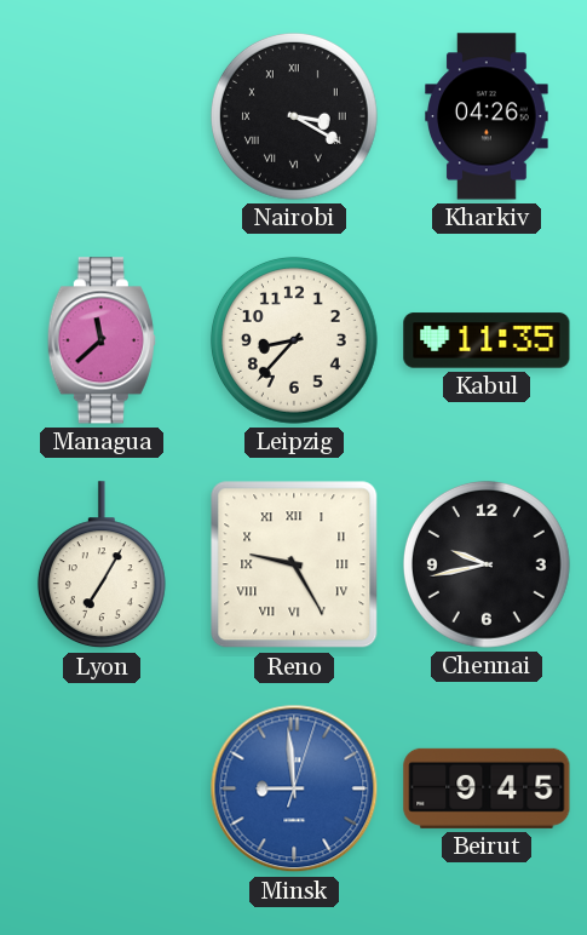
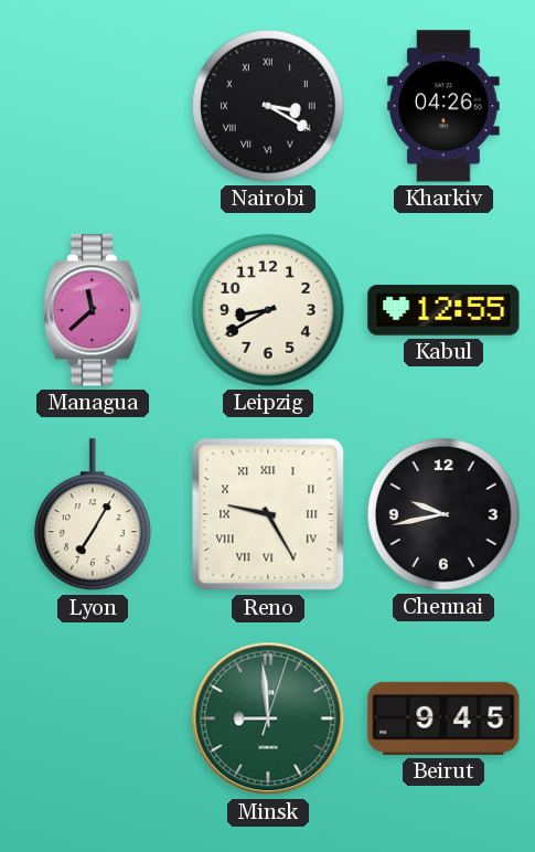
Leipzig: 8:37 -> 8:40
Kabul: 11:35 -> 12:55
Minsk dial: blue -> green
